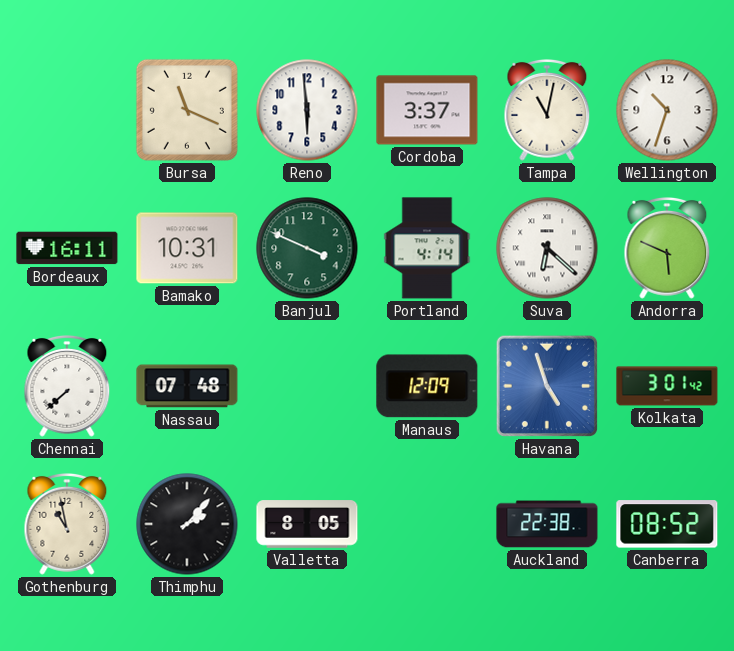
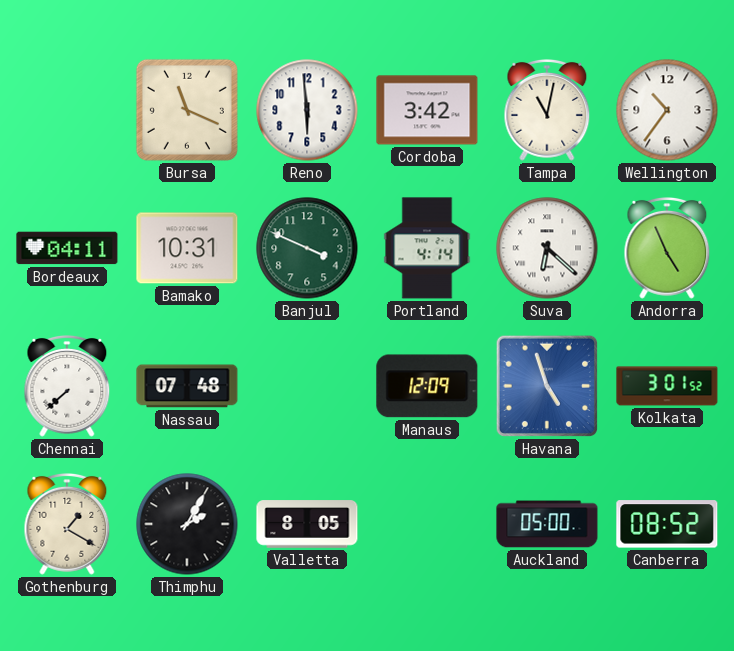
Cordoba: 3:37 -> 3:42
Wellington: 10:33 -> 10:36
Bordeaux: 16:11 -> 04:11
Andorra: 5:49 -> 4:56
Kolkata: 3:01:42 -> 3:01:52
Gothenburg: 10:58 -> 1:20
Thimphu: 2:07 -> 2:05
Auckland: 22:38 -> 05:00
